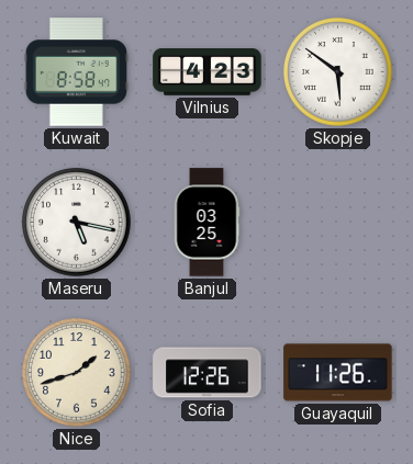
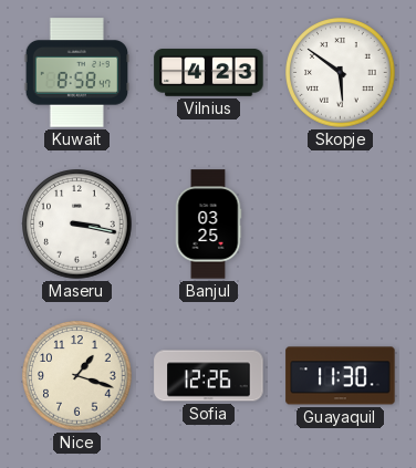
Maseru: 5:17 -> 3:17
Nice: 1:42 -> 1:18
Guayaquil: 11:26 -> 11:30
